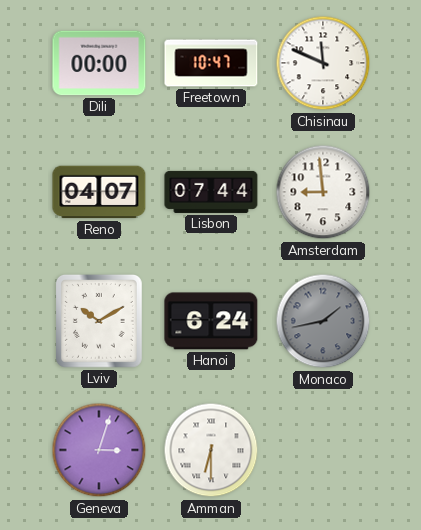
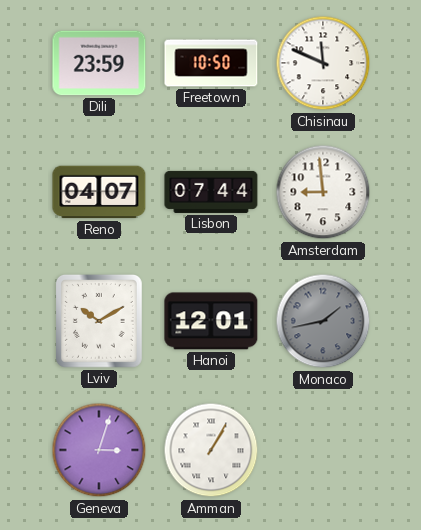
Dili: 00:00 -> 23:59
Freetown: 10:47 -> 10:50
Hanoi: 6:24 -> 12:01
Amman: 6:30 -> 1:05
